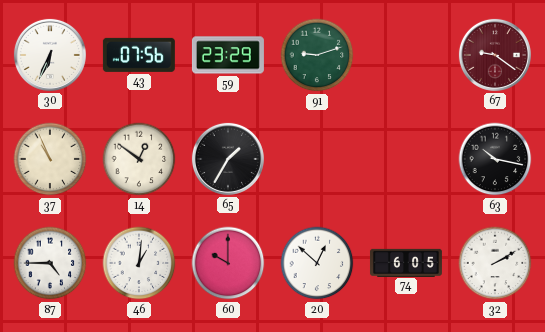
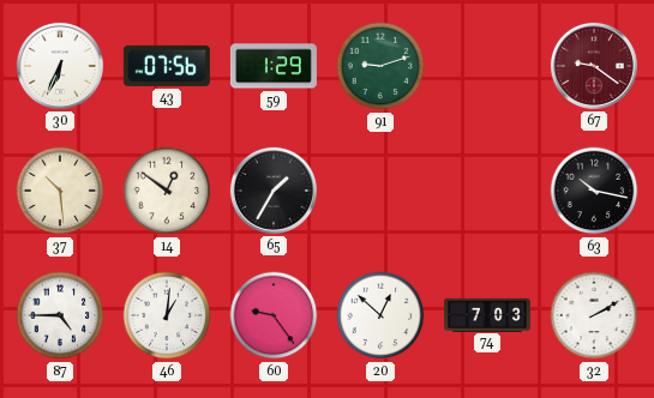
59: 23:29 -> 1:29
37: 10:56 -> 10:29
60: 10:00 -> 9:24
74: 6:05 -> 7:03
